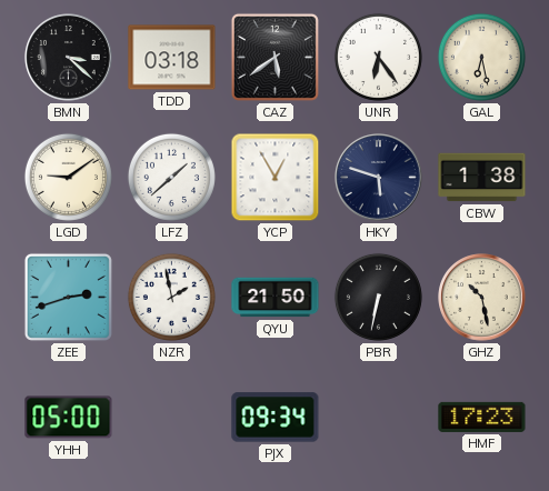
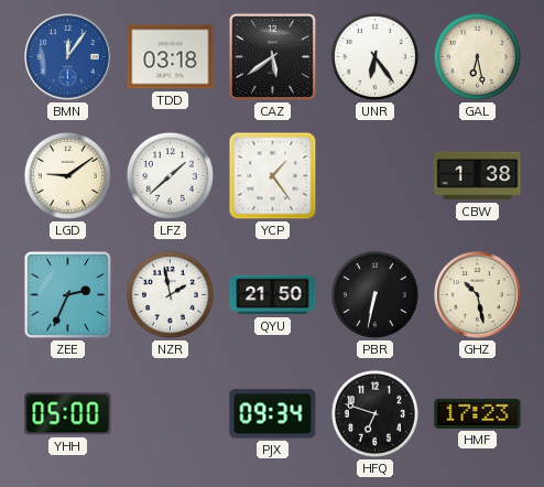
BMN: 3:22 -> 12:06
BMN dial: black -> blue
YCP: 12:55 -> 1:24
HKY: 5:48 -> none
ZEE: 2:42 -> 2:34
HFQ: none -> 6:48
